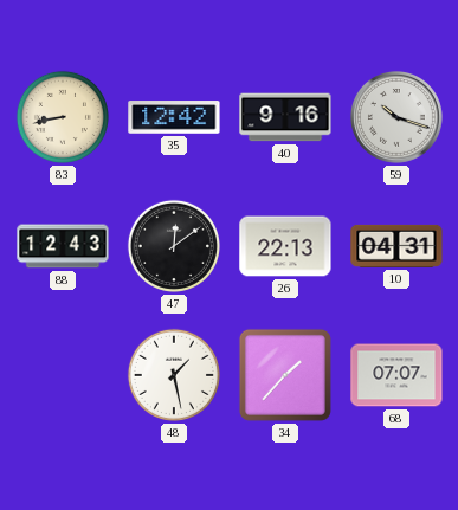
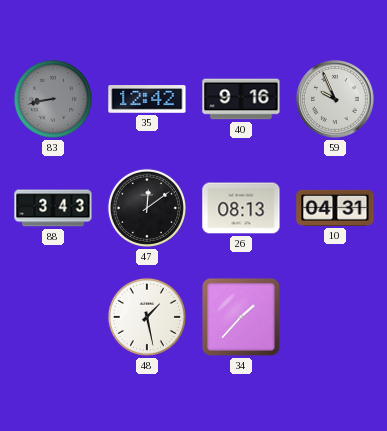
83 dial: cream -> grey
59: 10:18 -> 9:56
88: 12:43 -> 3:43
26: 22:13 -> 08:13
68: 07:07 -> none
